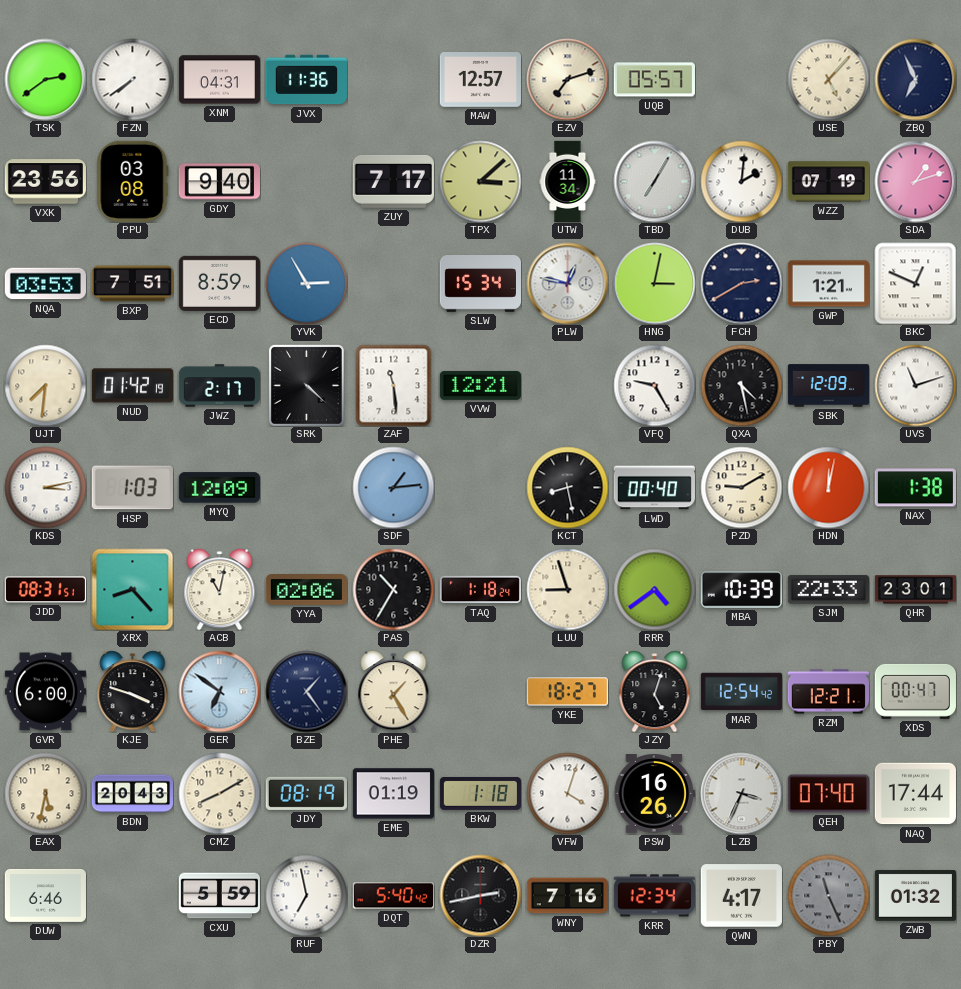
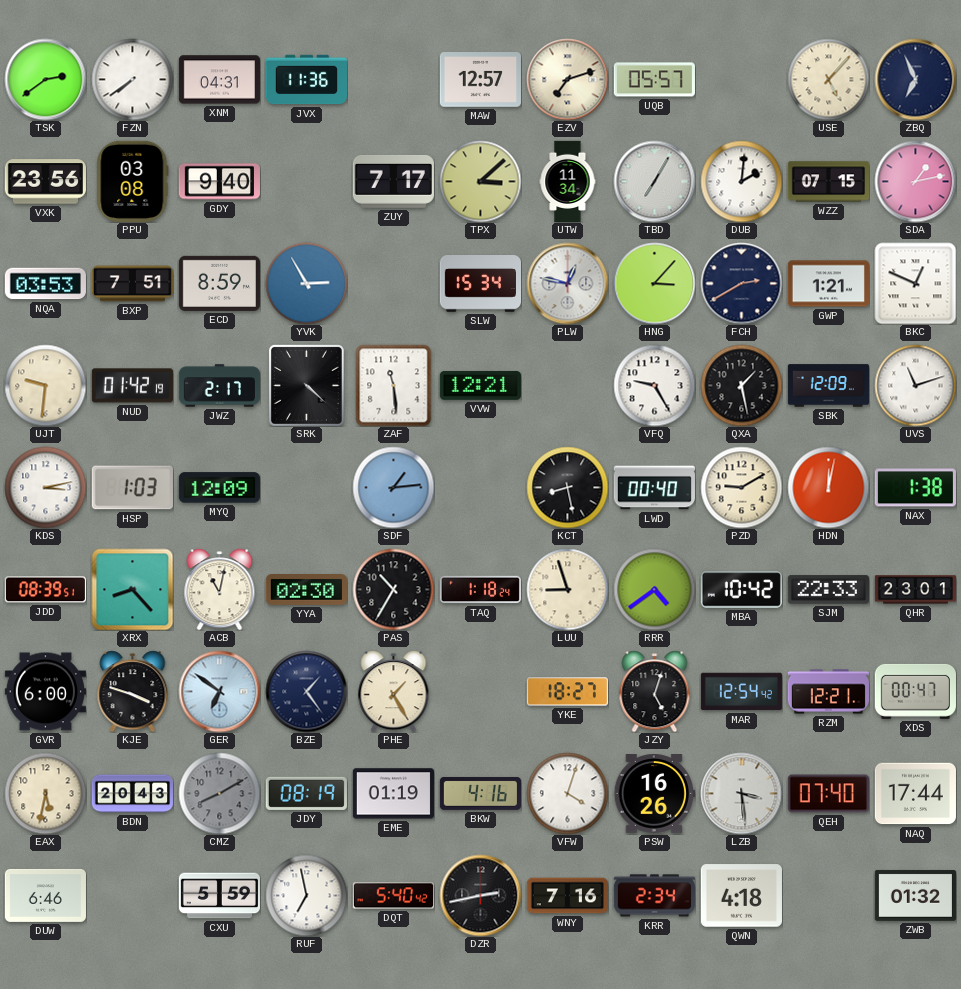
WZZ: 07:19 -> 07:15
SDA: 1:12 -> 1:13
HNG: 3:02 -> 3:07
UJT: 7:31 -> 9:31
QXA: 4:28 -> 1:28
JDD: 08:31 -> 08:39
YYA: 02:06 -> 02:30
MBA: 10:39 -> 10:42
CMZ dial: cream -> grey
BKW: 1:18 -> 4:16
LZB: 3:34 -> 3:29
KRR: 12:34 -> 2:34
QWN: 4:17 -> 4:18
PBY: 11:26 -> none
